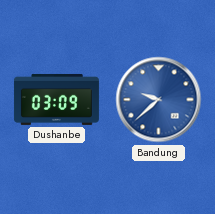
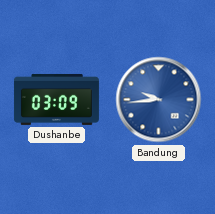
Bandung: 9:38 -> 9:44
